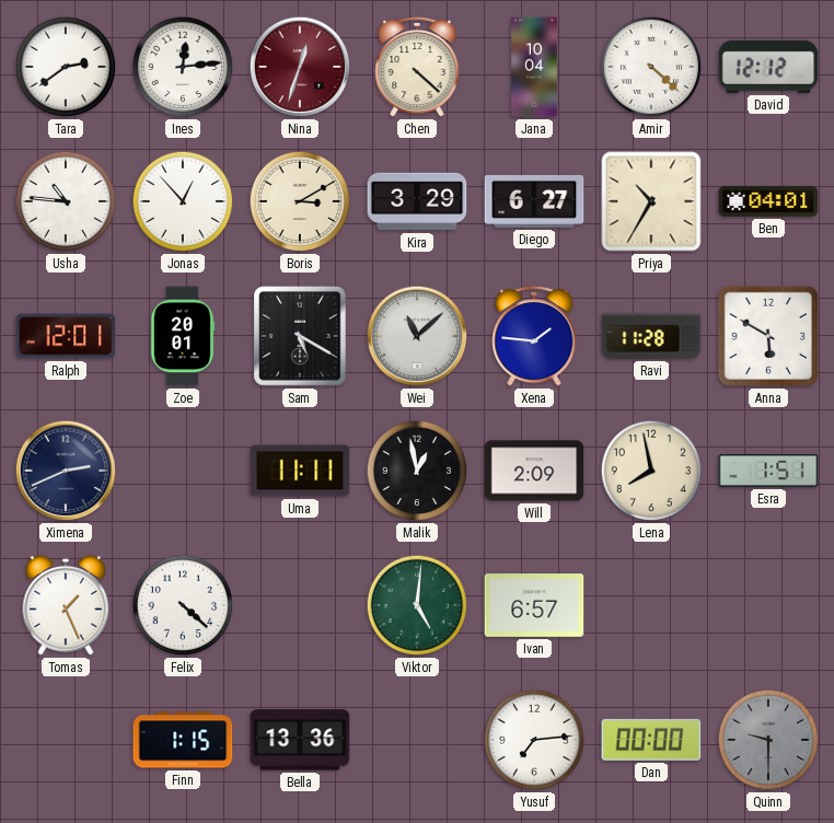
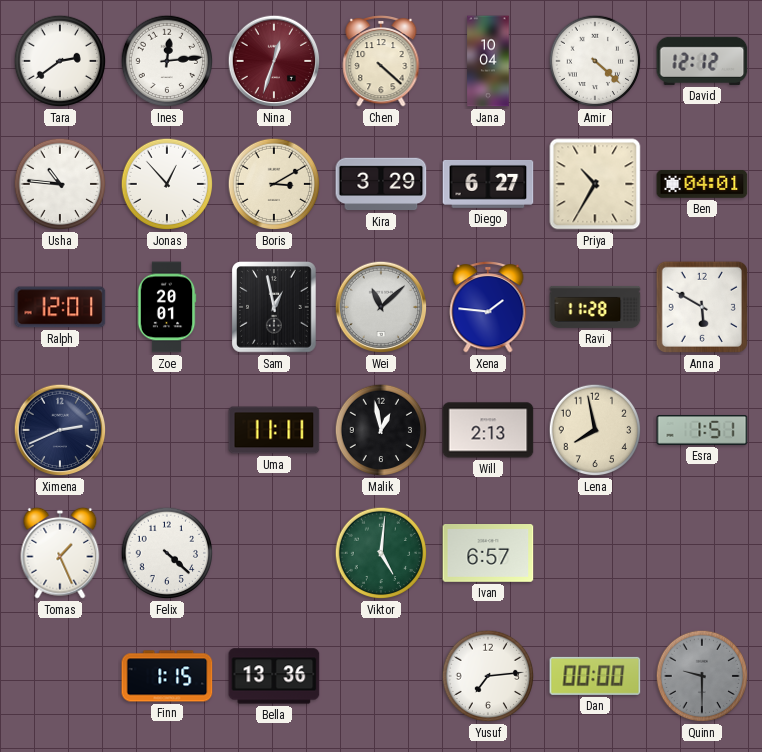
Sam: 5:20 -> 12:58
Will: 2:09 -> 2:13
